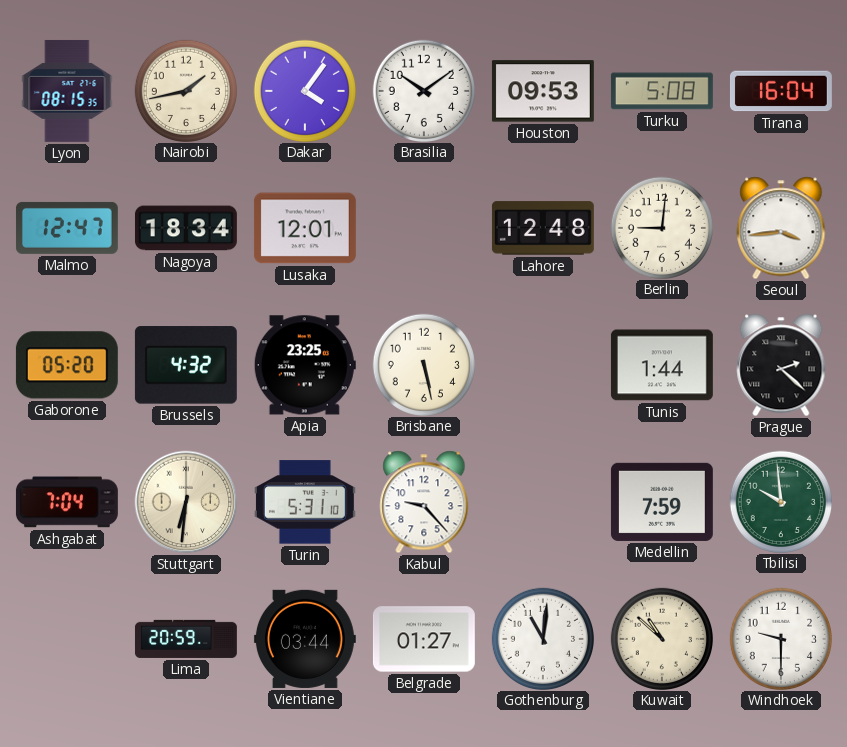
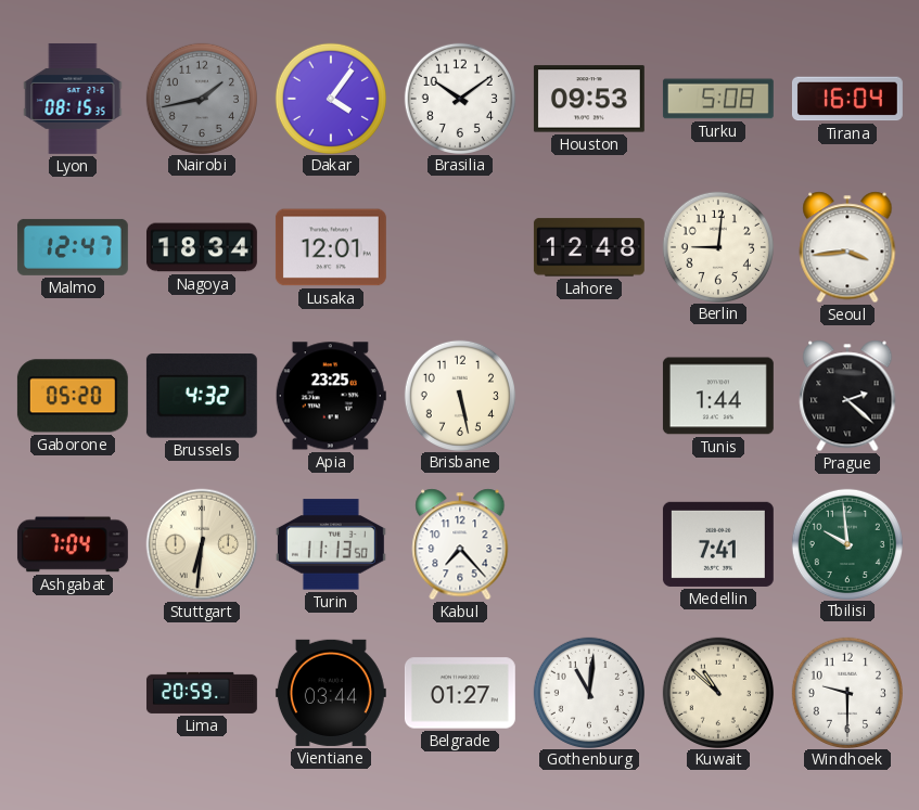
Nairobi dial: cream -> grey
Turin: 5:31 -> 11:13
Kabul: 9:23 -> 7:23
Medellin: 7:59 -> 7:41
